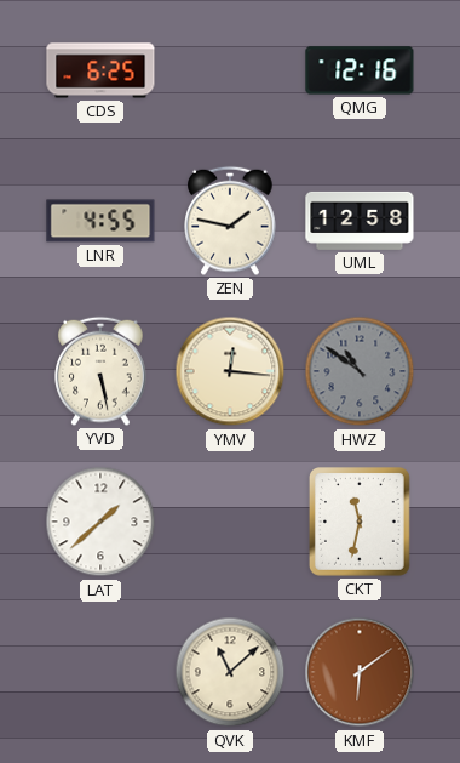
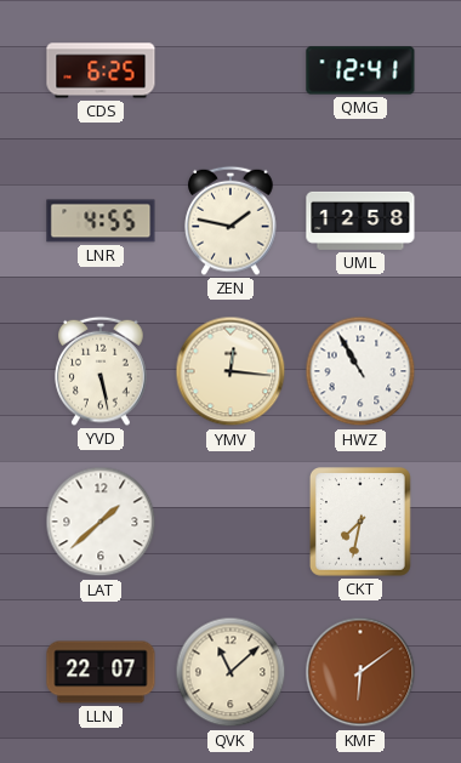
QMG: 12:16 -> 12:41
HWZ: 10:51 -> 10:55
HWZ dial: grey -> white
CKT: 11:32 -> 7:32
LLN: none -> 22:07
